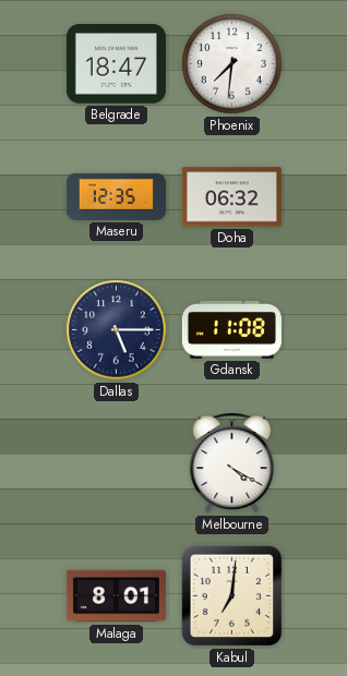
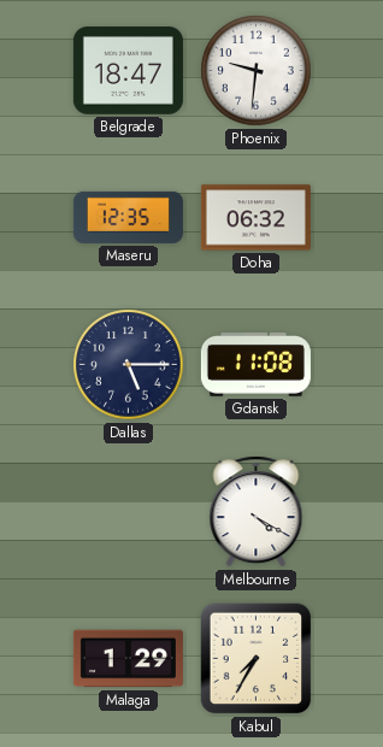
Phoenix: 7:31 -> 9:31
Malaga: 8:01 -> 1:29
Kabul: 7:01 -> 7:35
